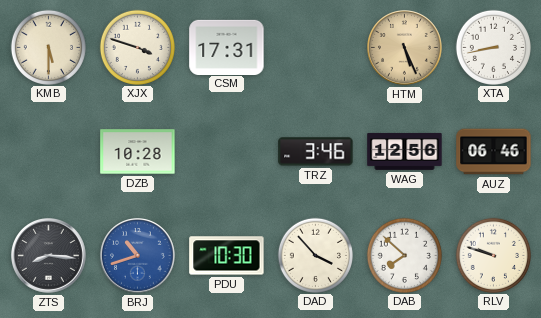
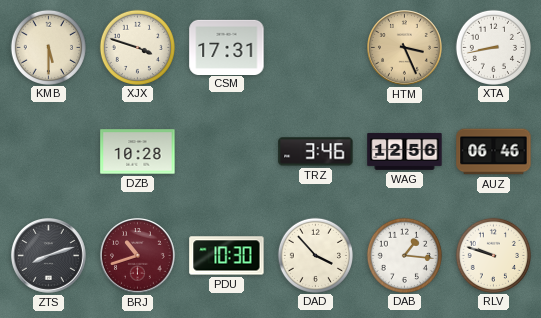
HTM: 5:26 -> 3:26
ZTS: 8:16 -> 8:12
BRJ dial: blue -> burgundy
DAB: 7:52 -> 1:16
